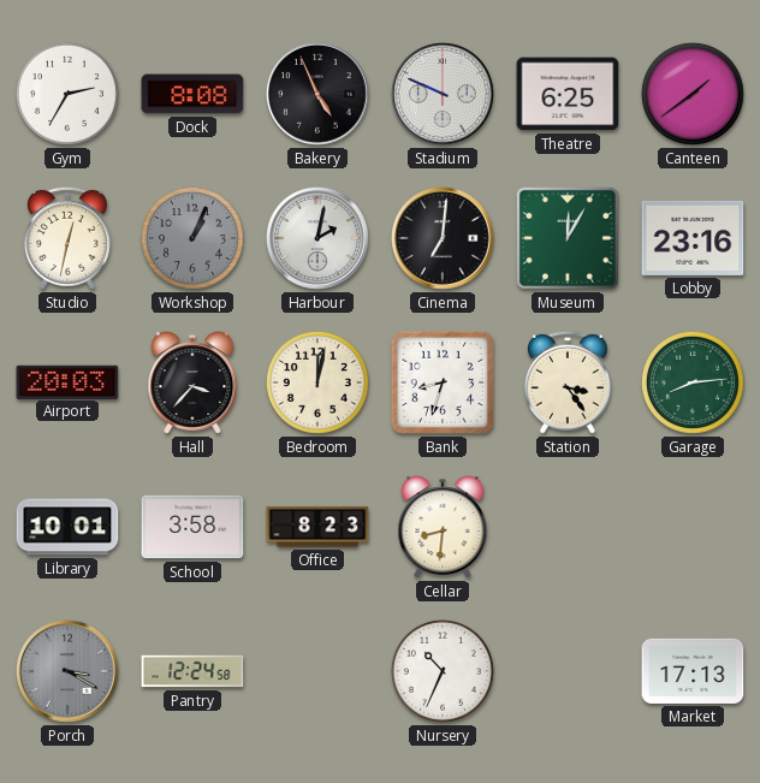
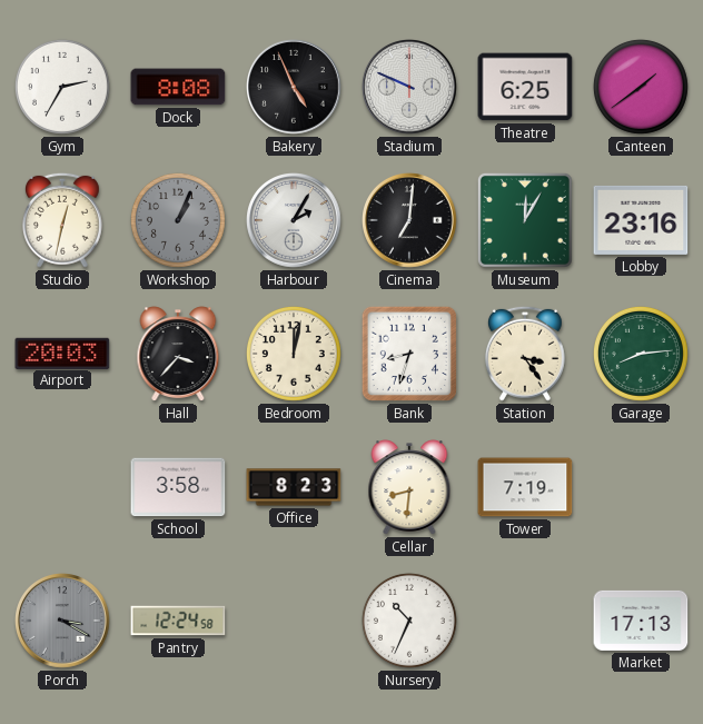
Harbour: 2:02 -> 2:05
Library: 10:01 -> none
Tower: none -> 7:19
